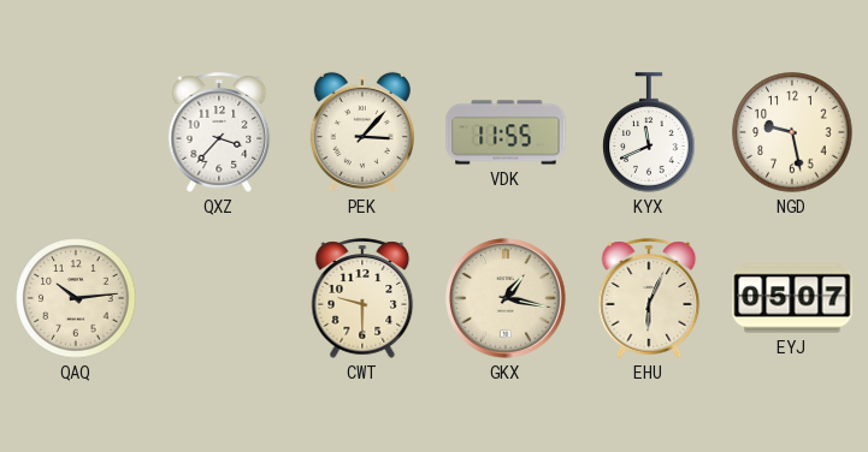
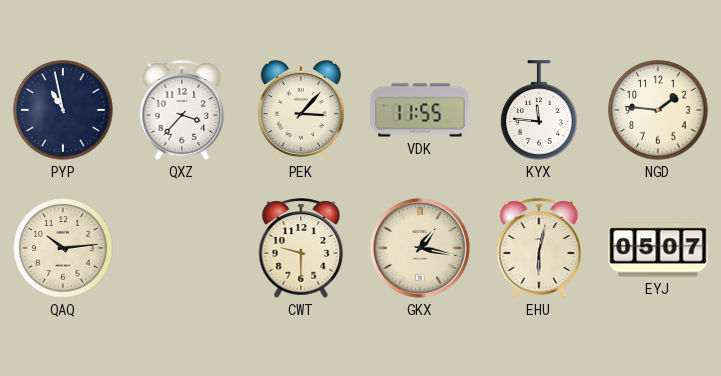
PYP: none -> 10:58
KYX: 11:41 -> 11:46
NGD: 9:28 -> 1:46
EHU: 6:04 -> 6:02
